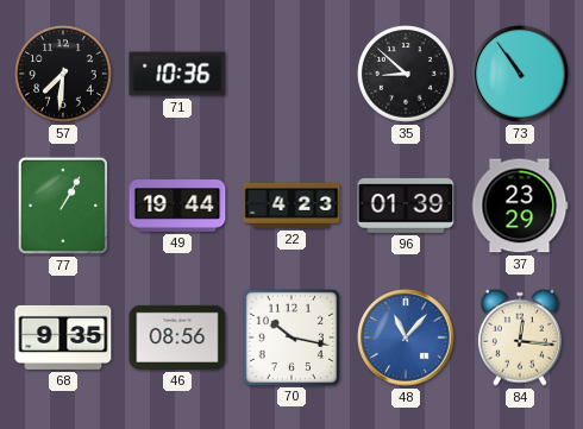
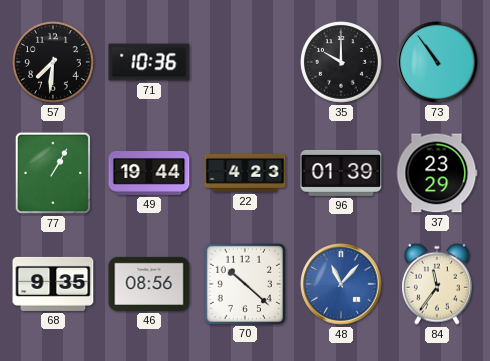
35: 8:52 -> 10:00
70: 10:17 -> 10:22
84: 12:16 -> 11:36
